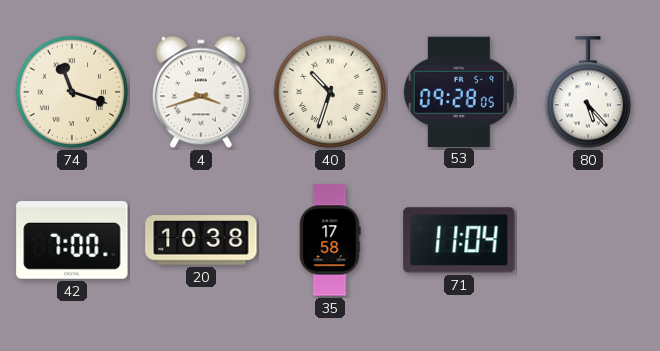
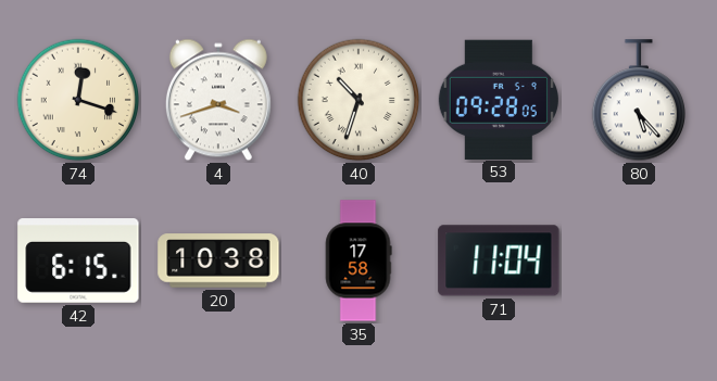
74: 11:18 -> 12:18
42: 7:00 -> 6:15
